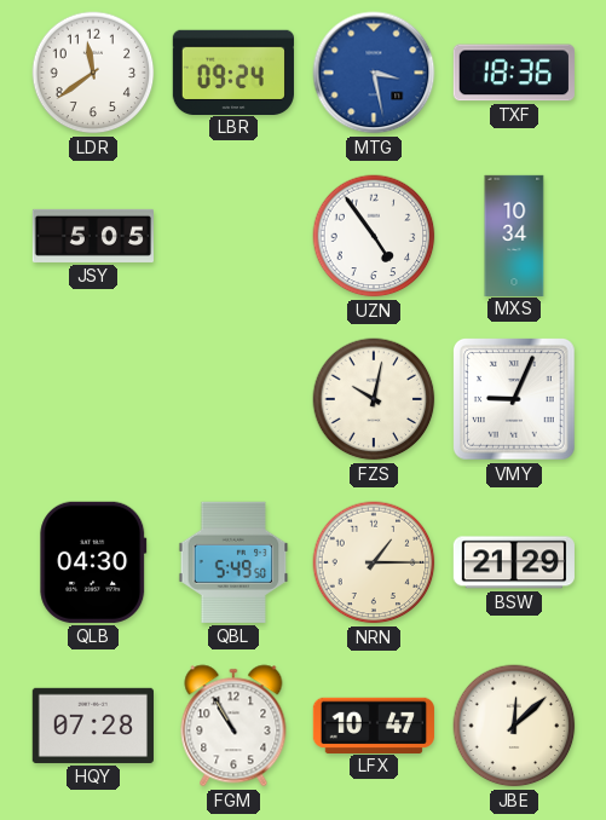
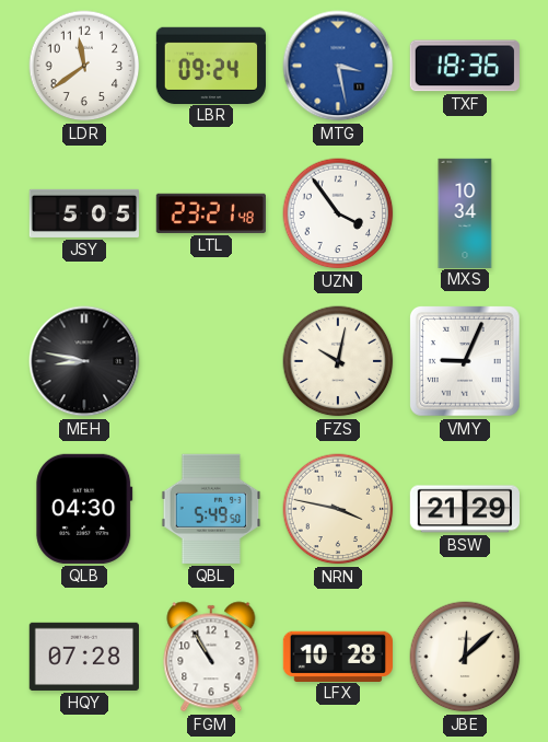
LTL: none -> 23:21
UZN: 4:54 -> 3:54
MEH: none -> 8:47
NRN: 1:15 -> 3:47
LFX: 10:47 -> 10:28
